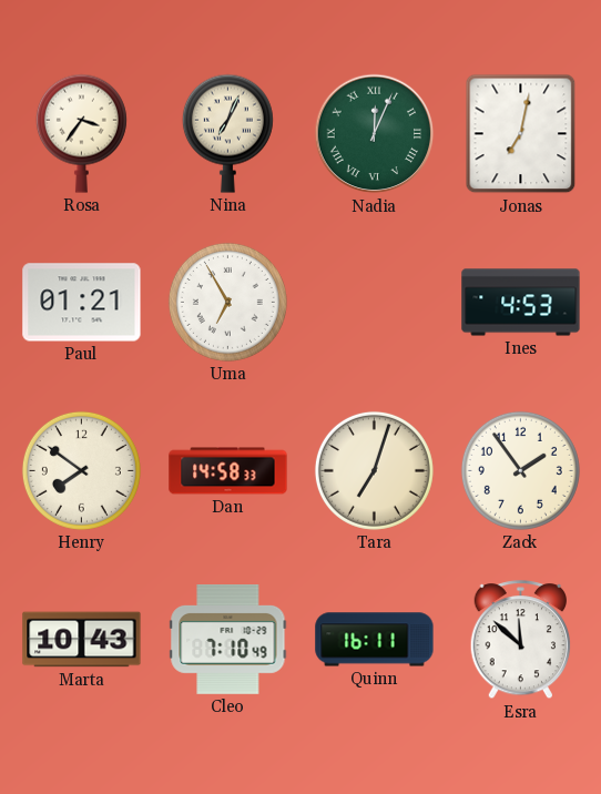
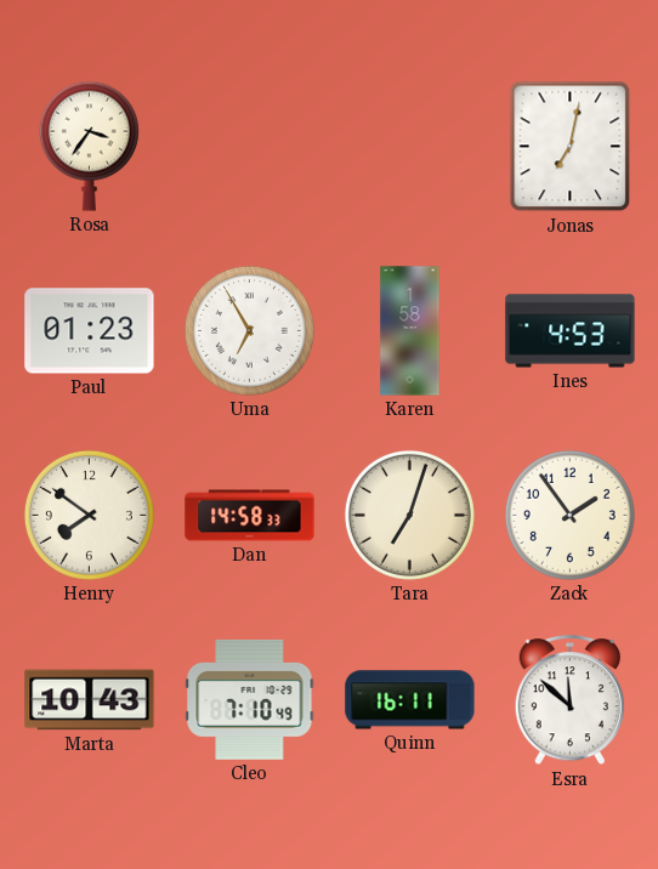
Nina: 7:04 -> none
Nadia: 12:04 -> none
Paul: 01:21 -> 01:23
Karen: none -> 1:58
